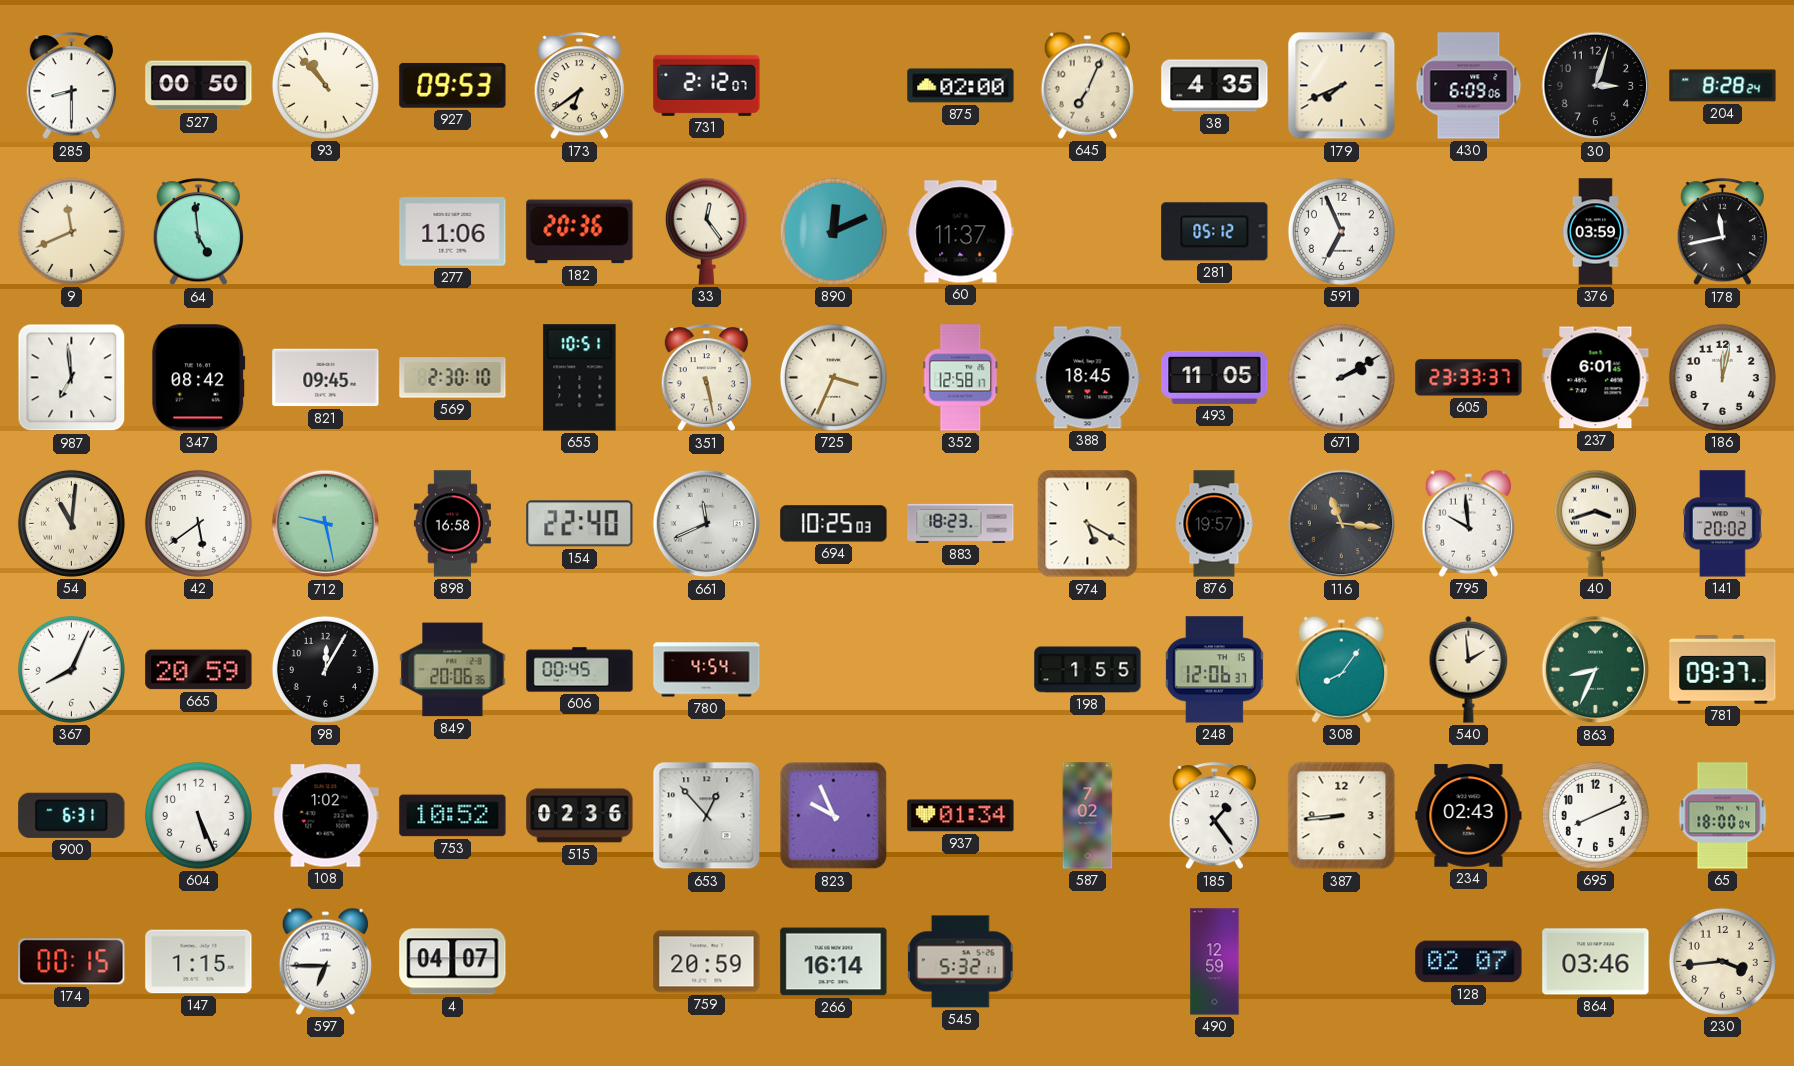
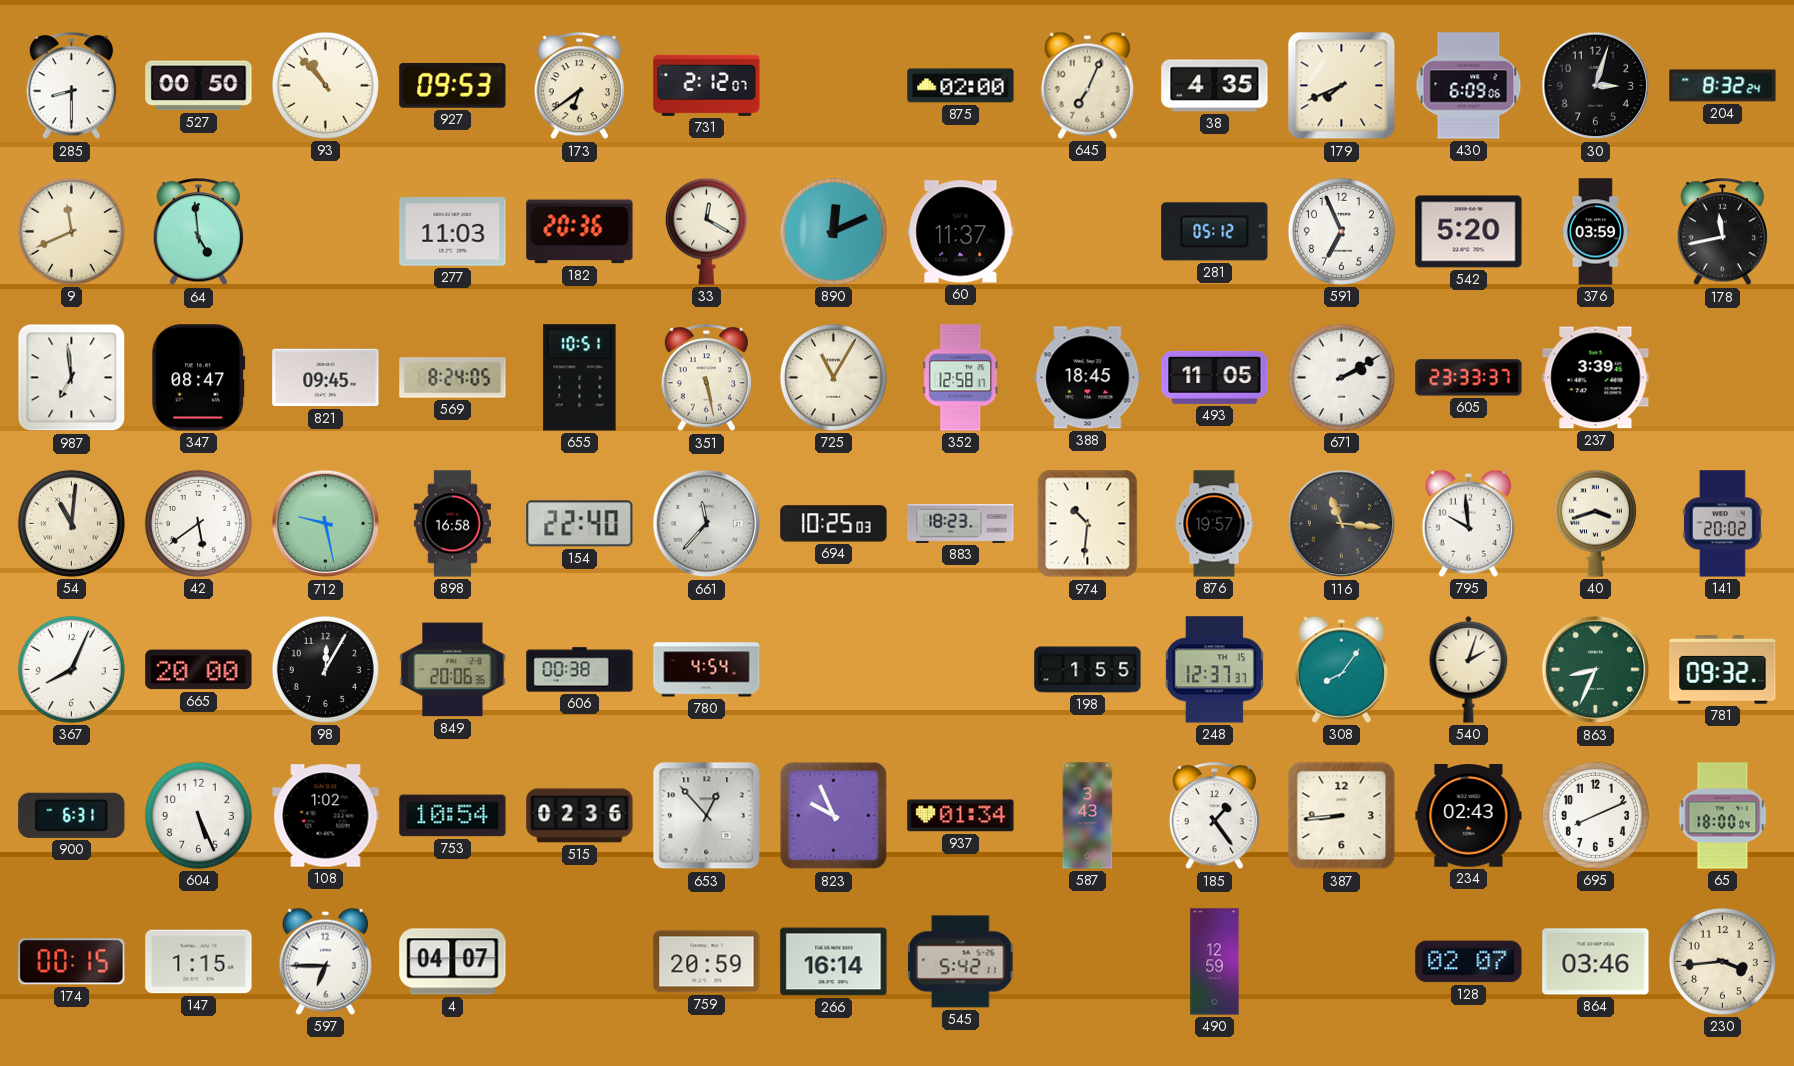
204: 8:28 -> 8:32
277: 11:06 -> 11:03
33: 12:24 -> 12:20
542: none -> 5:20
347: 08:42 -> 08:47
569: 2:30 -> 8:24
725: 3:34 -> 11:05
237: 6:01 -> 3:39
186: 12:02 -> none
661: 11:41 -> 11:37
974: 5:20 -> 10:31
665: 20:59 -> 20:00
606: 00:45 -> 00:38
248: 12:06 -> 12:37
540: 1:59 -> 2:03
781: 09:37 -> 09:32
753: 10:52 -> 10:54
587: 7:02 -> 3:43
545: 5:32 -> 5:42
